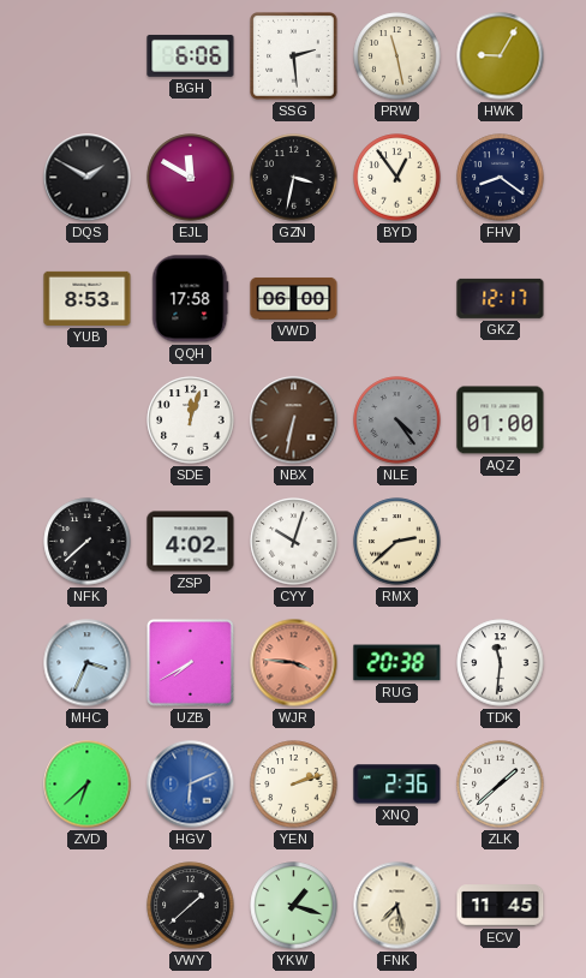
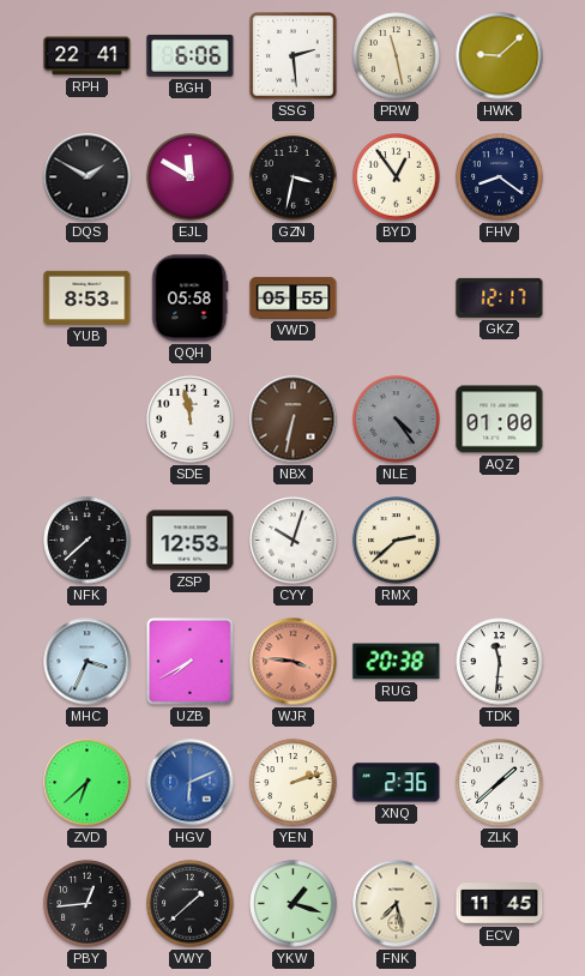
RPH: none -> 22:41
HWK: 9:05 -> 9:08
QQH: 17:58 -> 05:58
VWD: 06:00 -> 05:55
SDE: 12:03 -> 11:58
ZSP: 4:02 -> 12:53
PBY: none -> 12:44
